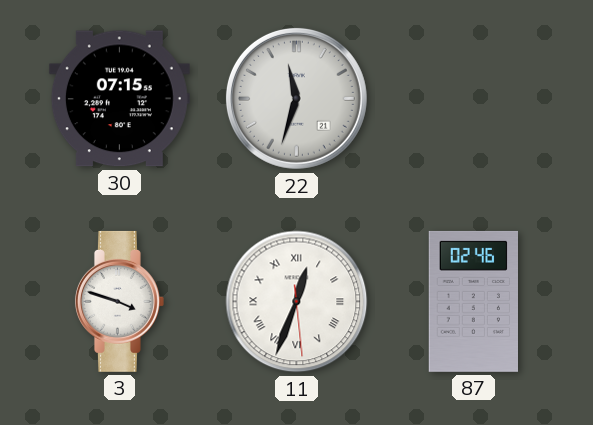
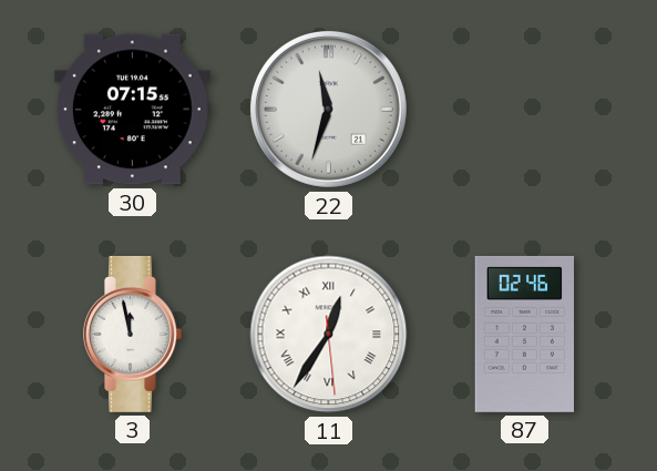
3: 3:48 -> 11:58
11: 12:33 -> 12:35
